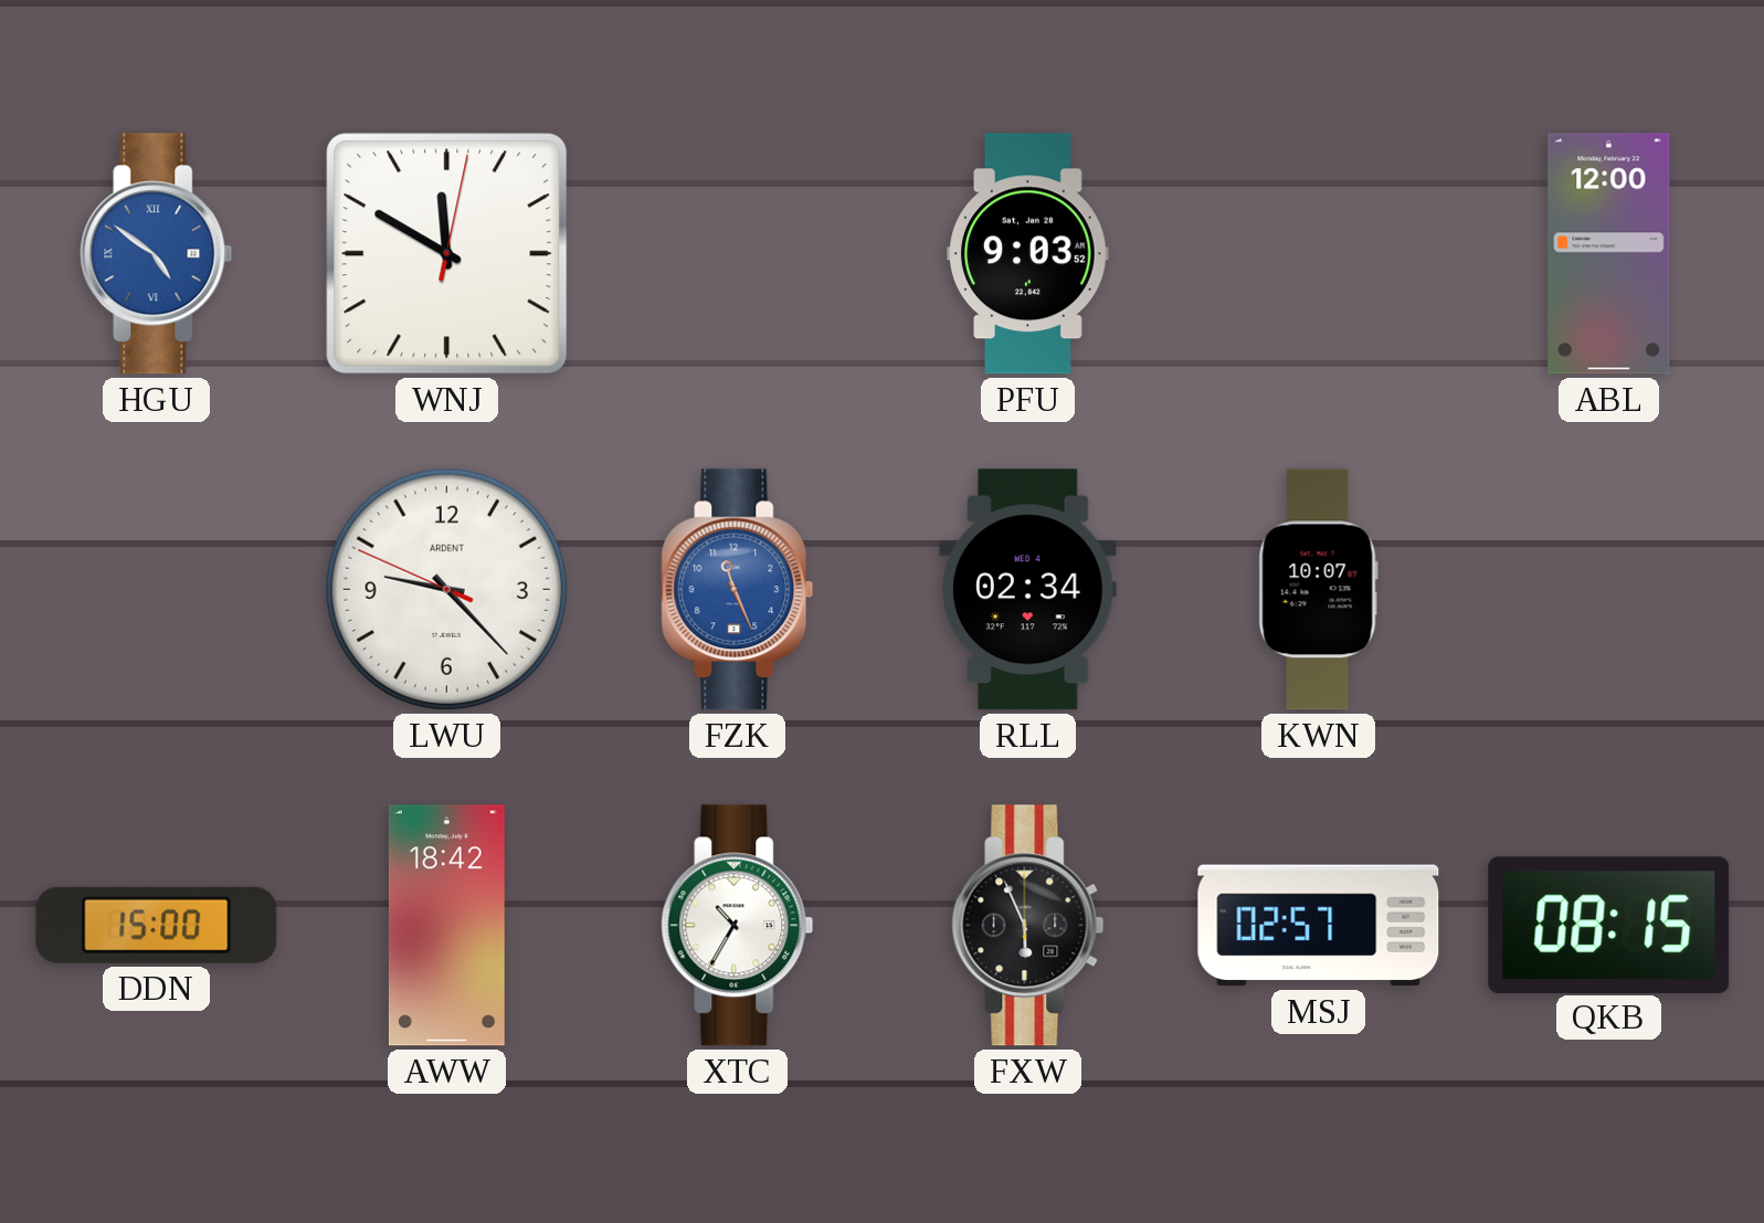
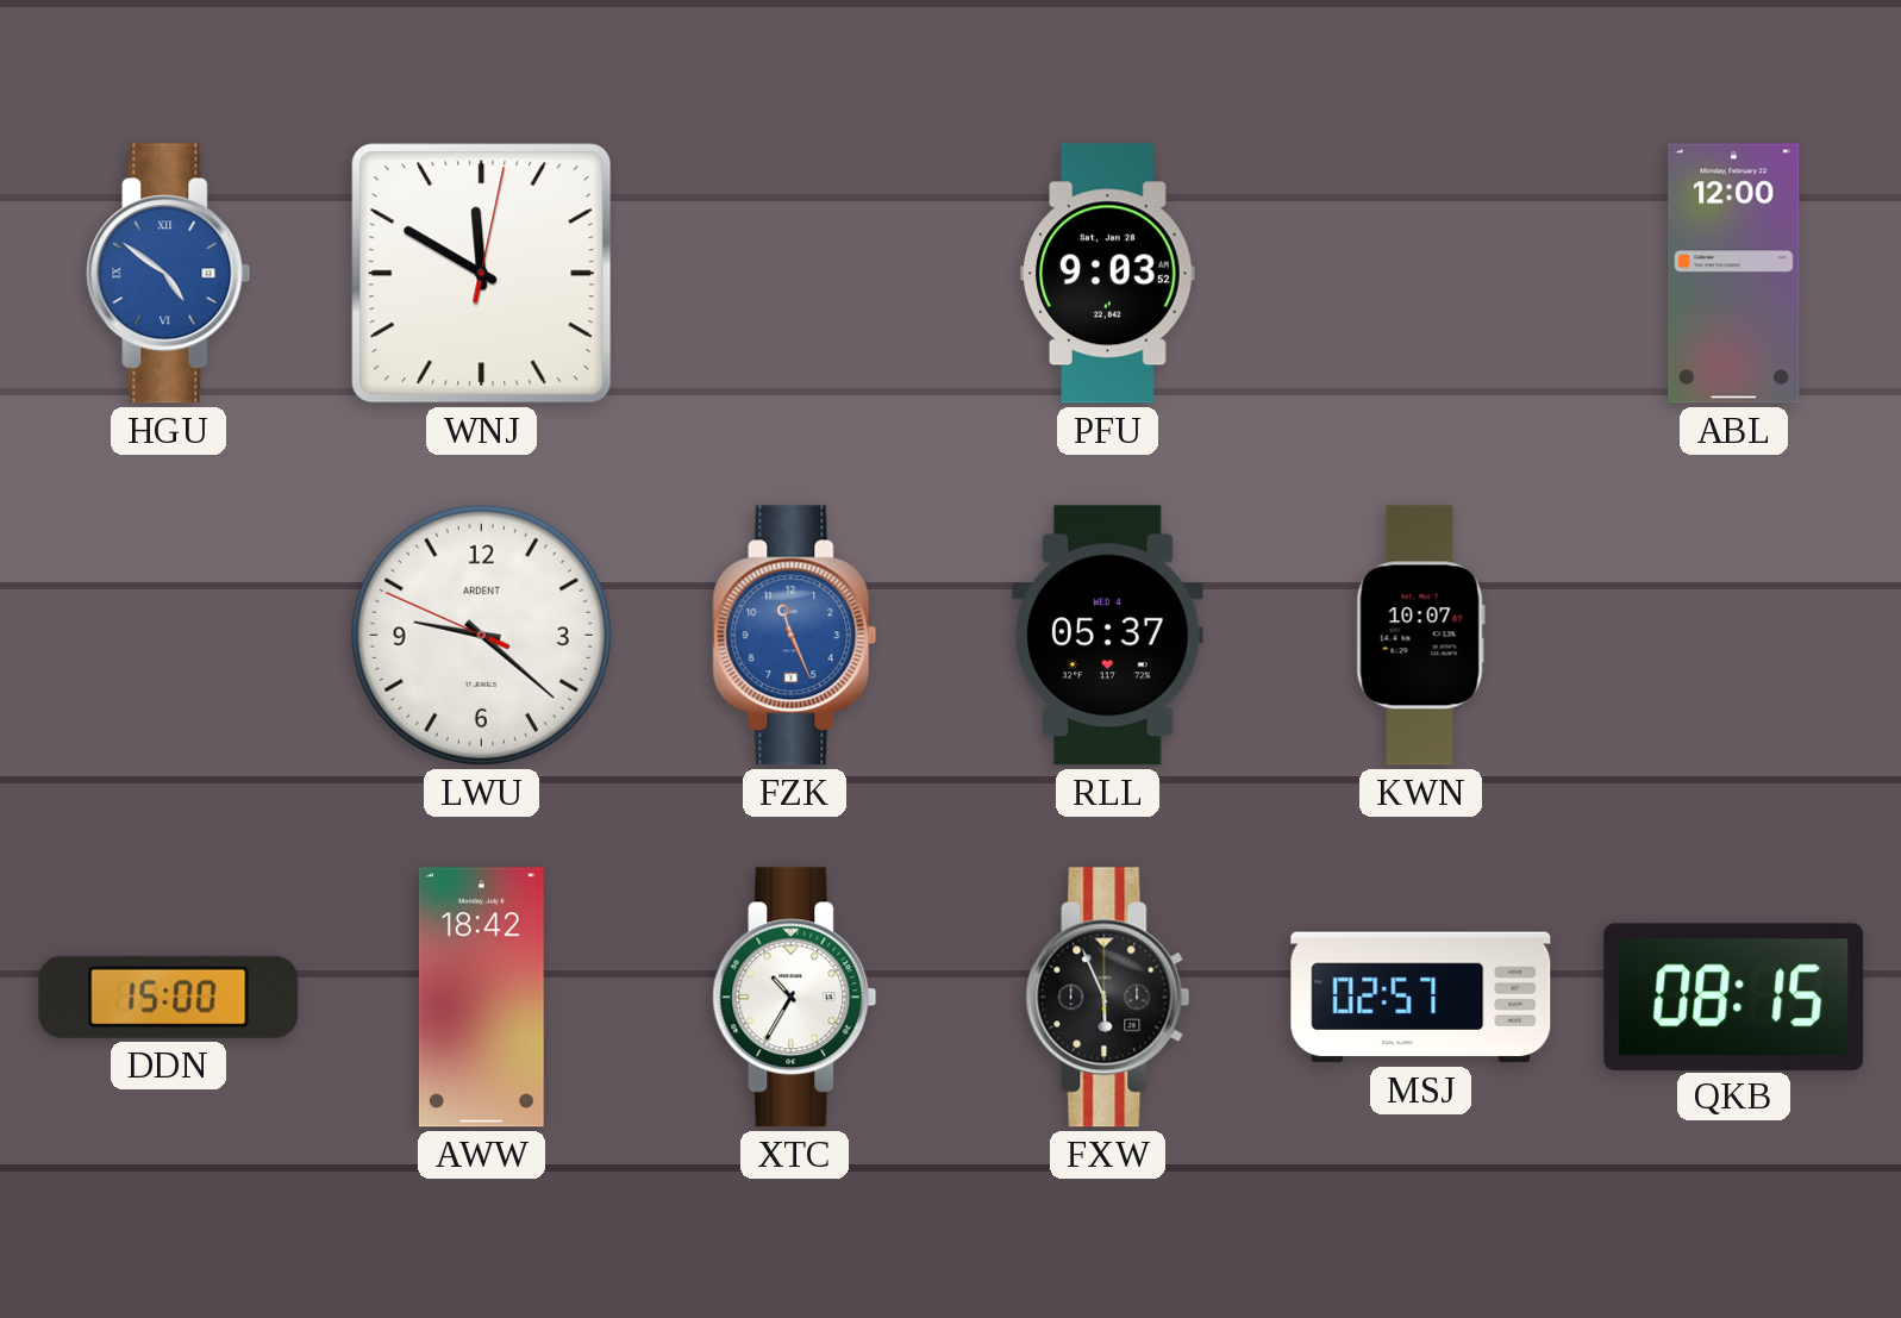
LWU: 9:22 -> 9:21
RLL: 02:34 -> 05:37
